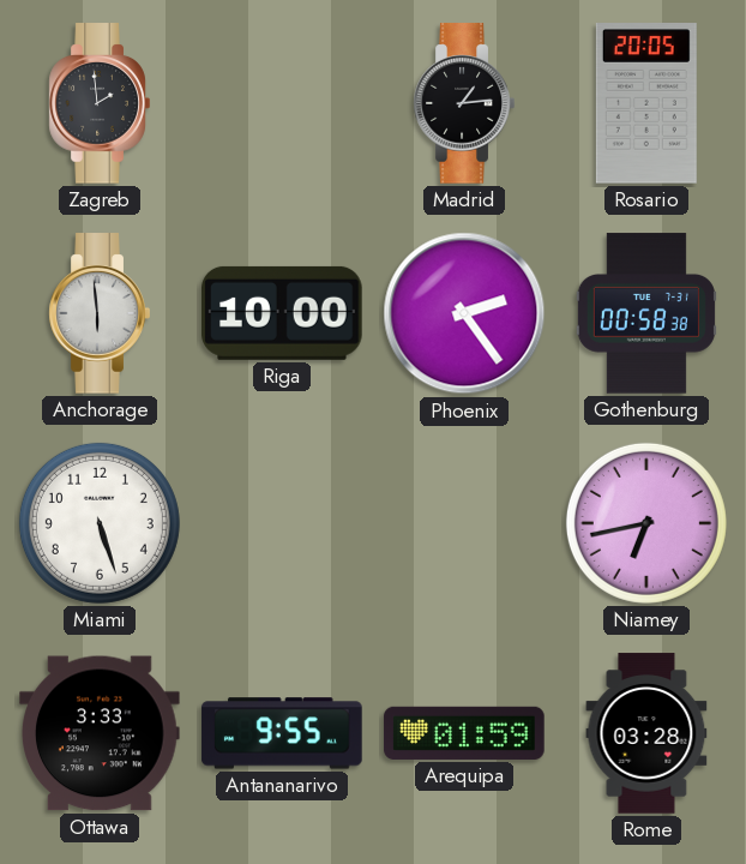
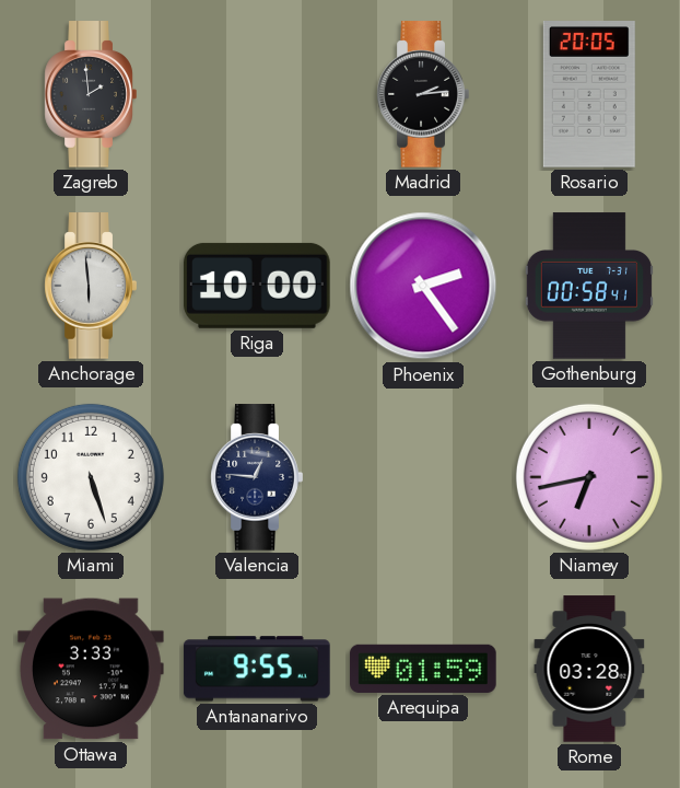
Madrid: 1:14 -> 2:14
Gothenburg: 00:58:38 -> 00:58:41
Valencia: none -> 12:46
